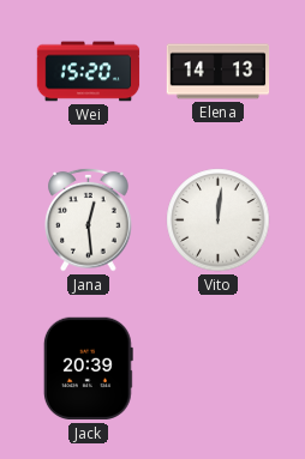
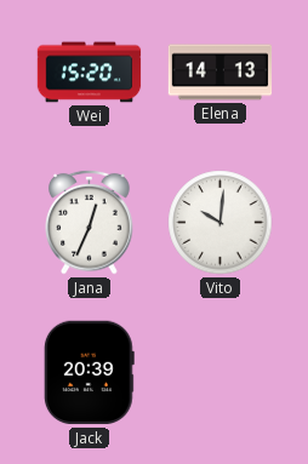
Jana: 12:29 -> 12:34
Vito: 12:01 -> 10:01
